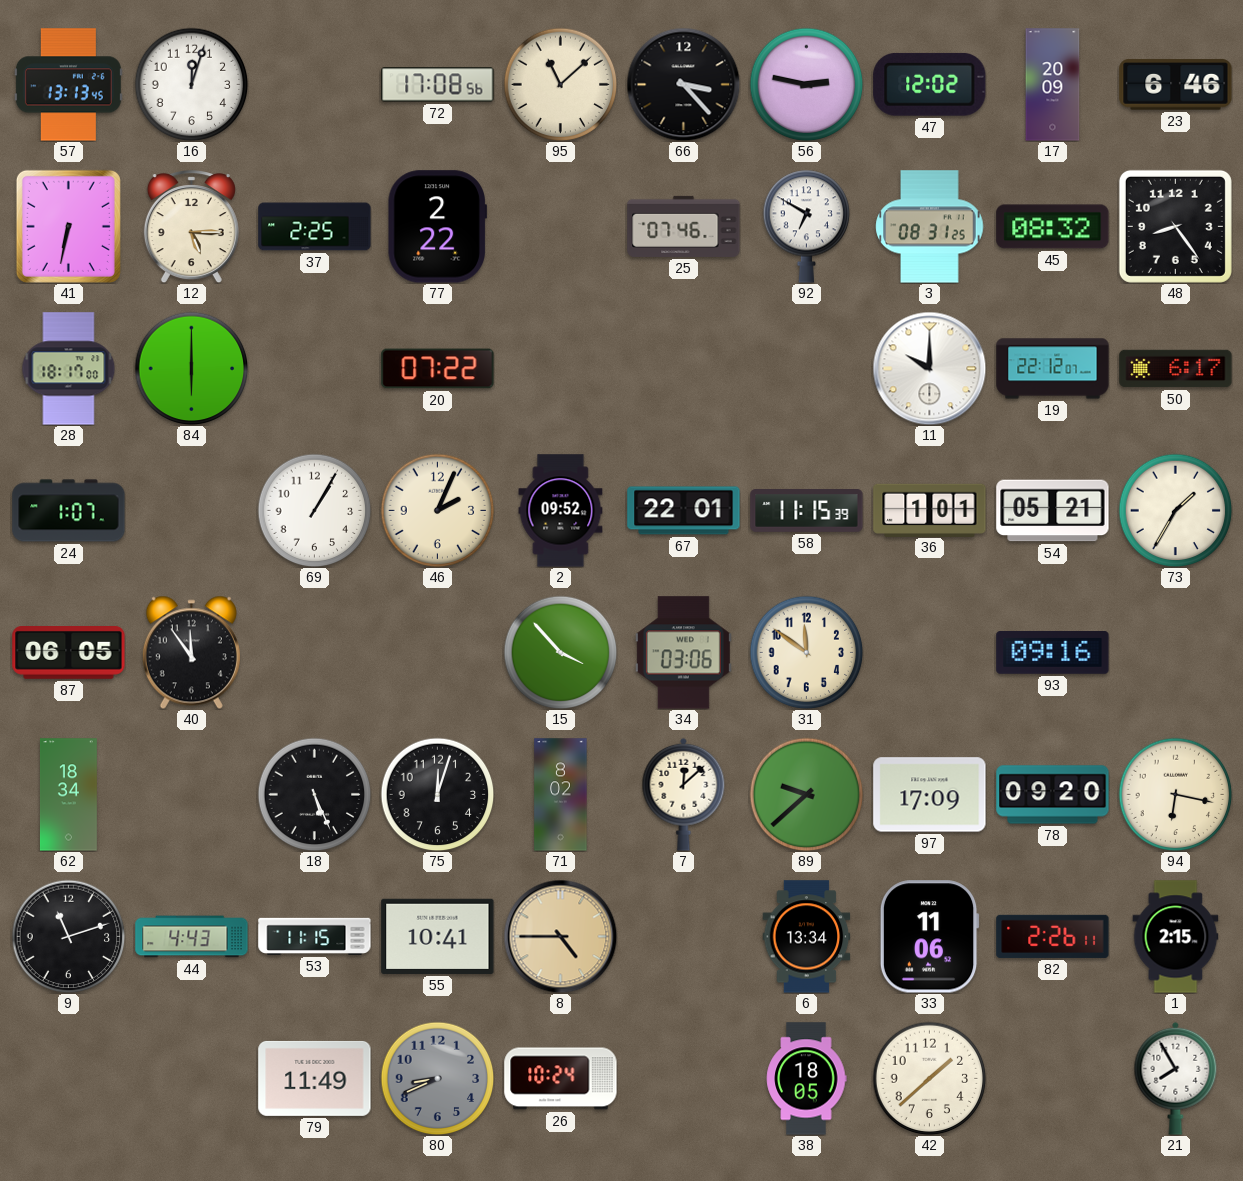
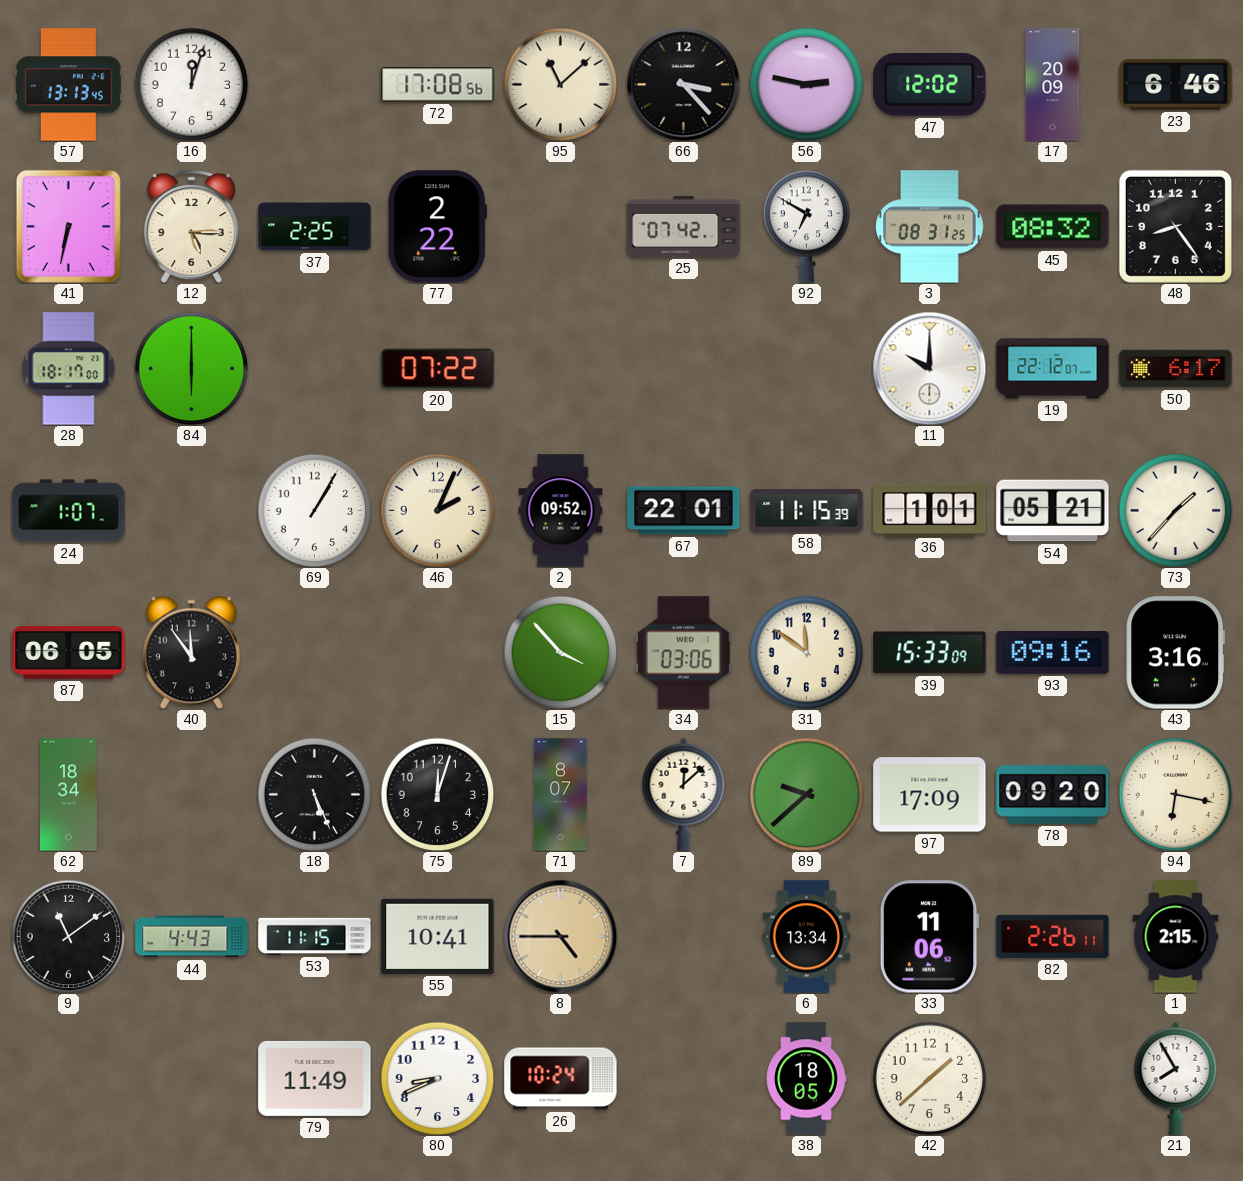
25: 07:46 -> 07:42
73: 1:35 -> 1:37
39: none -> 15:33
43: none -> 3:16
71: 8:02 -> 8:07
9: 11:12 -> 11:09
80 dial: grey -> white
